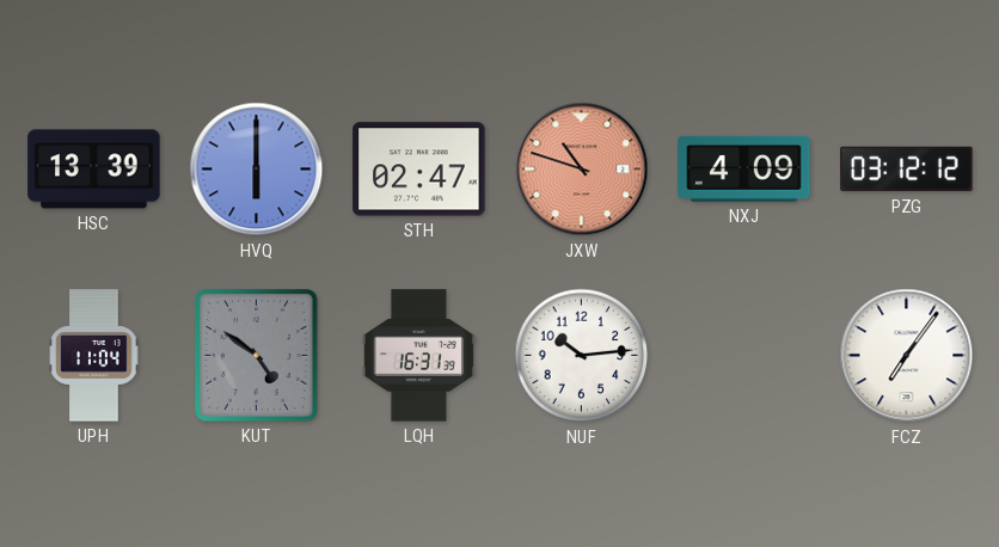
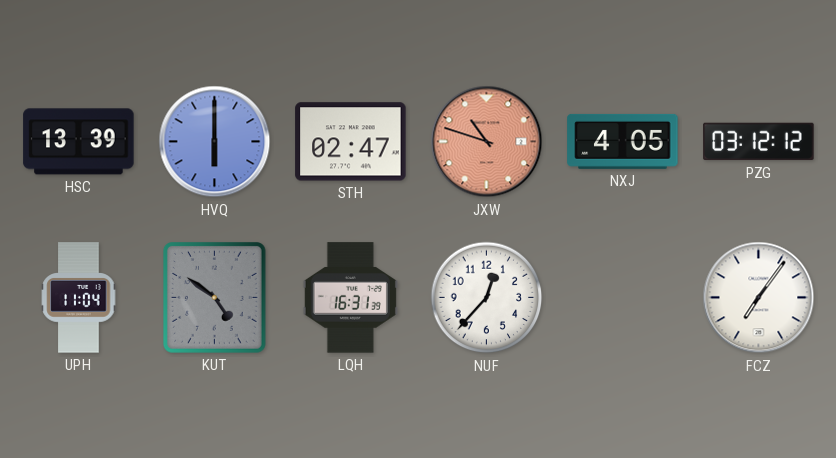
NXJ: 4:09 -> 4:05
NUF: 10:14 -> 12:37
